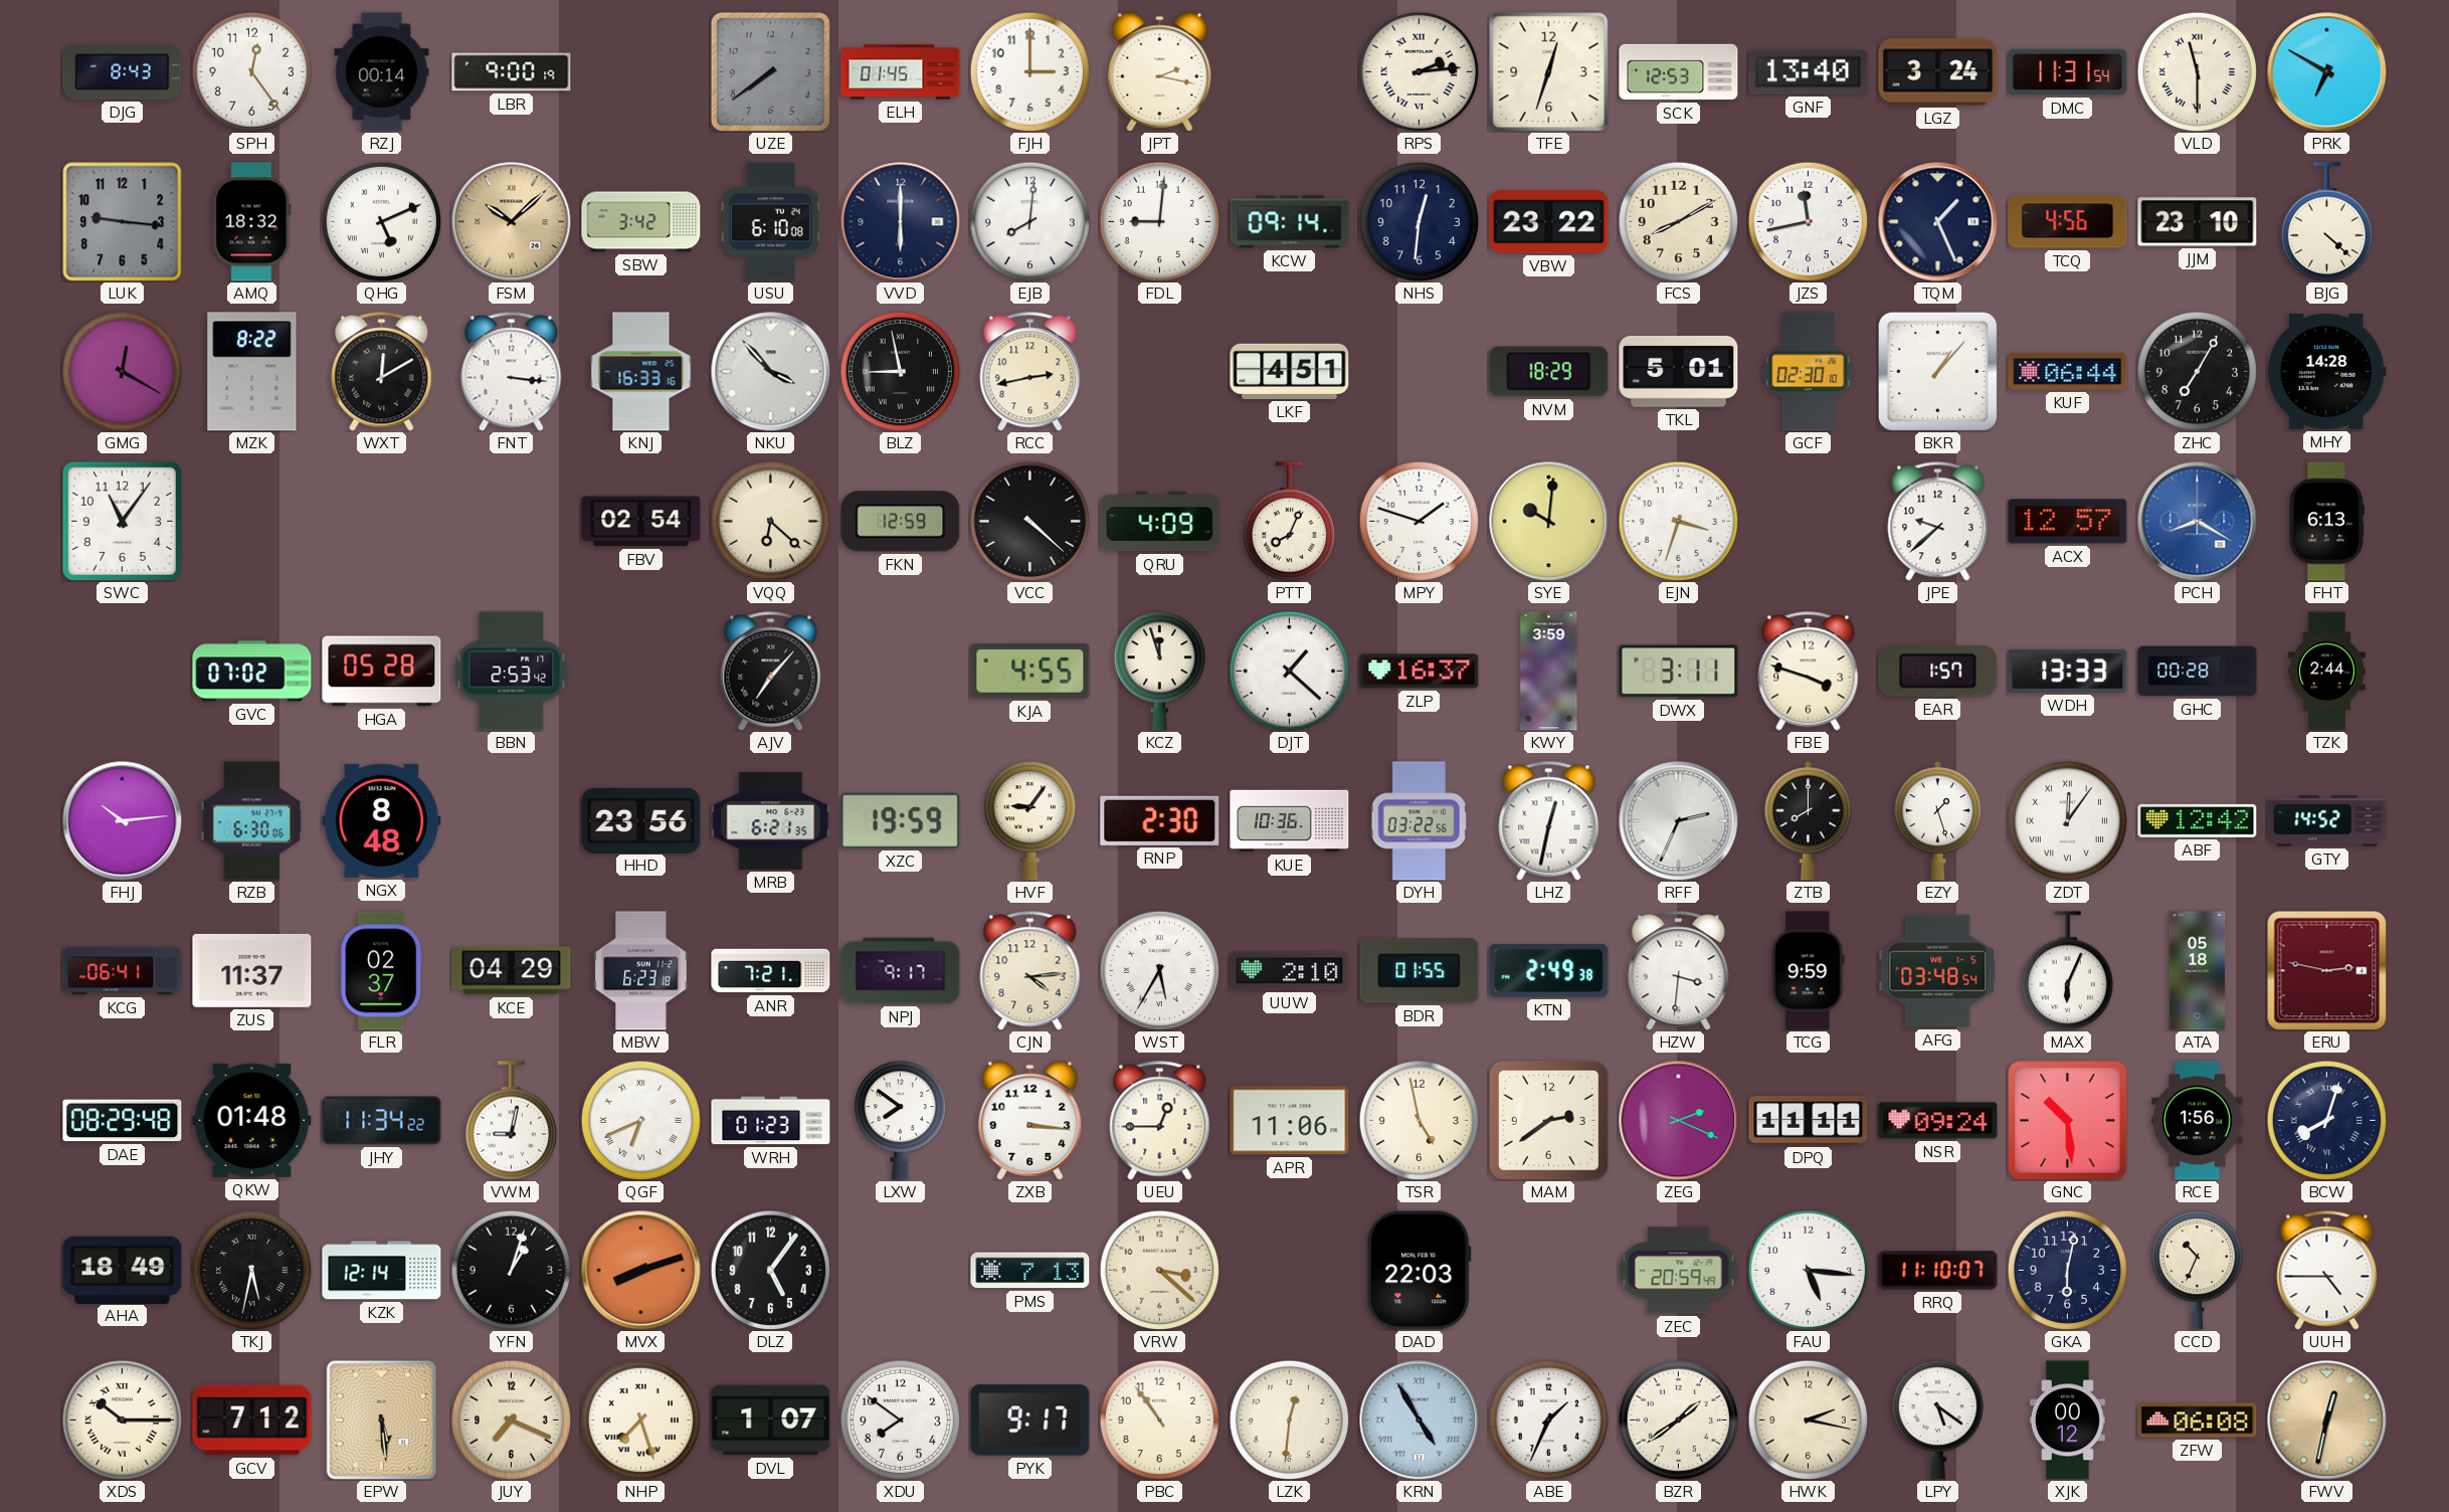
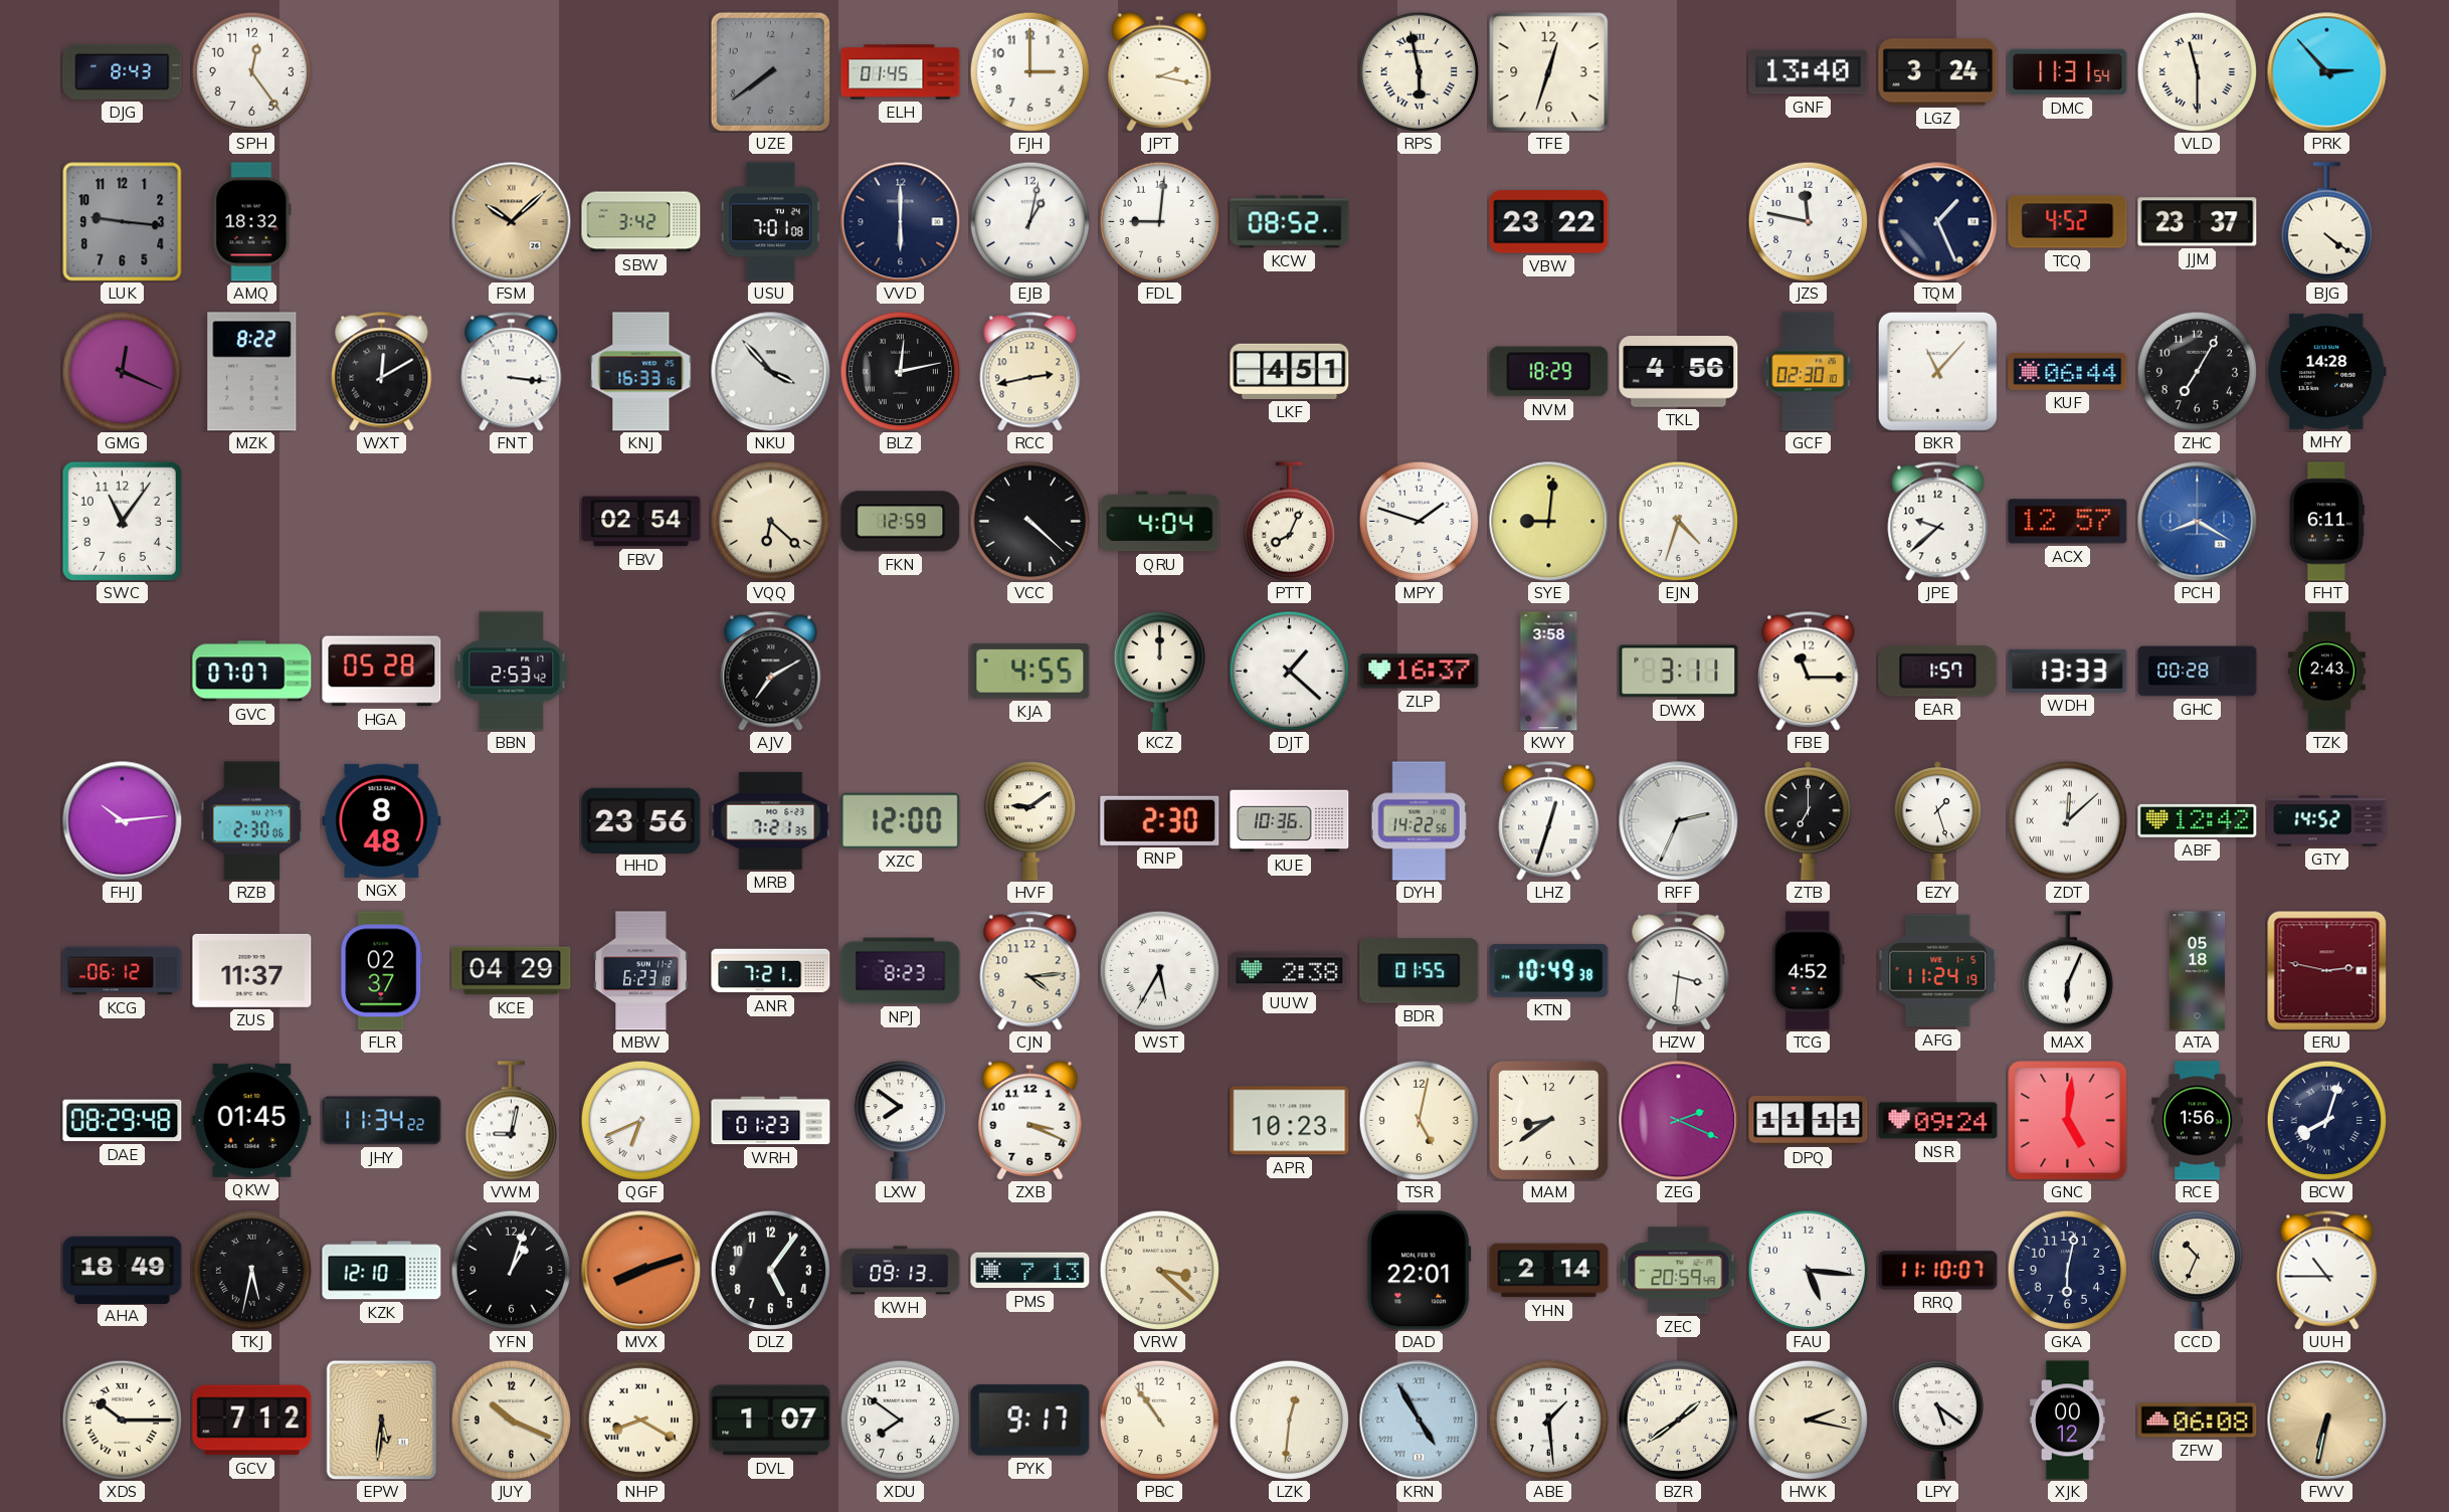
RZJ: 00:14 -> none
LBR: 9:00 -> none
RPS: 2:14 -> 5:58
SCK: 12:53 -> none
PRK: 6:50 -> 2:53
QHG: 5:11 -> none
USU: 6:10 -> 7:01
EJB: 8:01 -> 1:02
KCW: 09:14 -> 08:52
NHS: 12:31 -> none
FCS: 8:10 -> none
JZS: 11:43 -> 11:47
TCQ: 4:56 -> 4:52
JJM: 23:10 -> 23:37
BJG: 4:22 -> 4:21
GMG: 12:20 -> 12:19
BLZ: 8:58 -> 12:13
TKL: 5:01 -> 4:56
BKR: 1:07 -> 11:07
QRU: 4:09 -> 4:04
SYE: 10:01 -> 9:01
EJN: 3:33 -> 4:33
FHT: 6:13 -> 6:11
GVC: 07:02 -> 07:07
AJV: 7:07 -> 7:10
KCZ: 11:57 -> 12:00
KWY: 3:59 -> 3:58
FBE: 3:48 -> 11:15
TZK: 2:44 -> 2:43
RZB: 6:30 -> 2:30
MRB: 6:21 -> 7:21
XZC: 19:59 -> 12:00
HVF: 9:06 -> 9:09
DYH: 03:22 -> 14:22
LHZ: 12:32 -> 12:33
ZTB: 8:00 -> 7:00
ZDT: 12:06 -> 12:08
KCG: 06:41 -> 06:12
NPJ: 9:17 -> 8:23
UUW: 2:10 -> 2:38
KTN: 2:49 -> 10:49
TCG: 9:59 -> 4:52
AFG: 03:48 -> 11:24
QKW: 01:48 -> 01:45
ZXB: 3:16 -> 3:19
UEU: 12:45 -> none
APR: 11:06 -> 10:23
TSR: 4:58 -> 5:02
MAM: 2:39 -> 8:39
GNC: 10:29 -> 5:01
KZK: 12:14 -> 12:10
KWH: none -> 09:13
DAD: 22:03 -> 22:01
YHN: none -> 2:14
UUH: 4:45 -> 10:45
EPW: 5:29 -> 5:31
JUY: 7:19 -> 10:19
NHP: 7:27 -> 8:20
ABE: 1:34 -> 1:29
FWV: 12:32 -> 6:32
